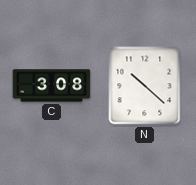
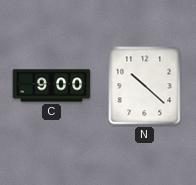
C: 3:08 -> 9:00
